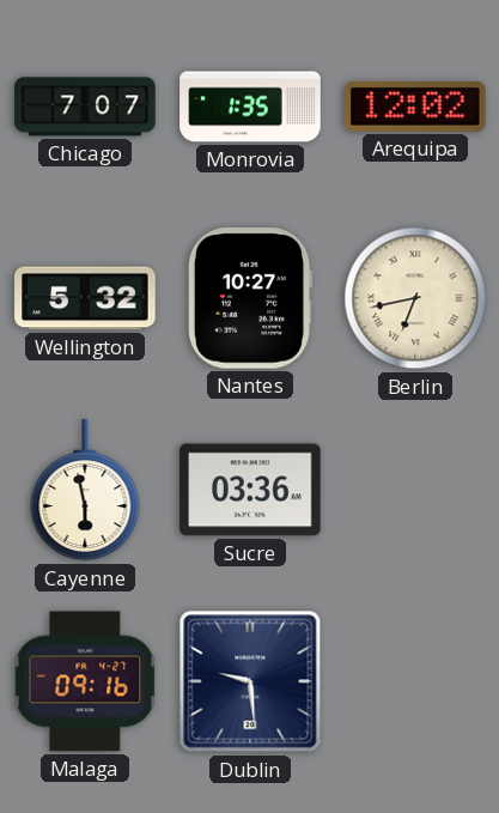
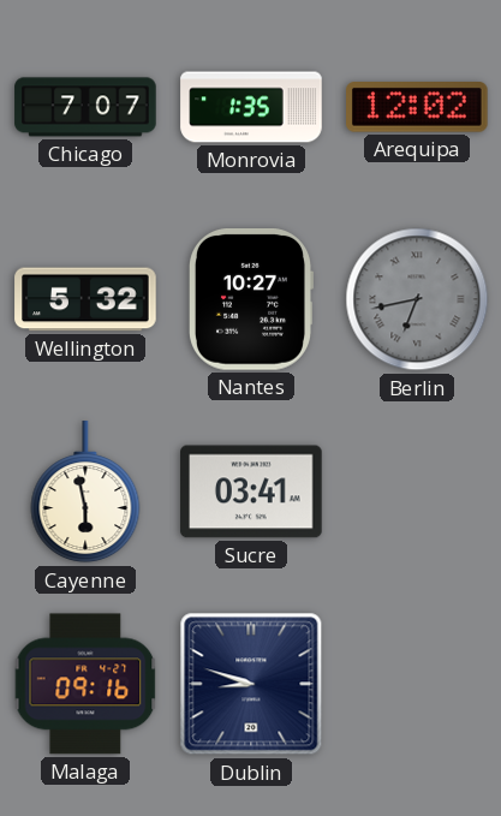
Berlin dial: cream -> grey
Sucre: 03:36 -> 03:41
Dublin: 9:29 -> 8:48
